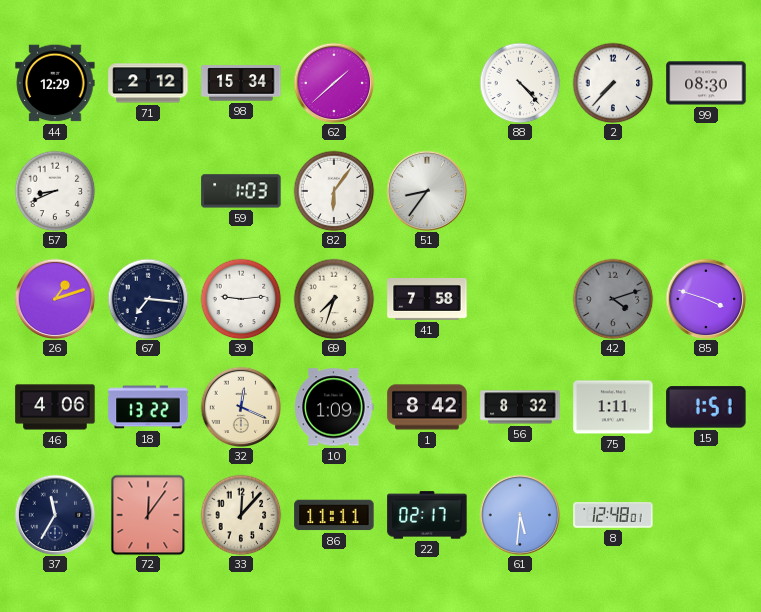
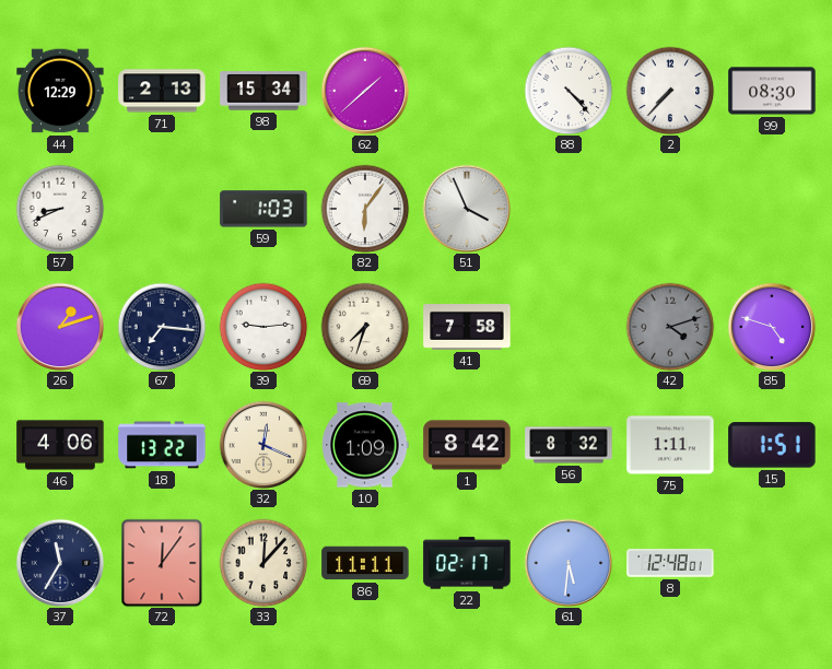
71: 2:12 -> 2:13
51: 8:36 -> 3:56
85: 3:48 -> 4:48
